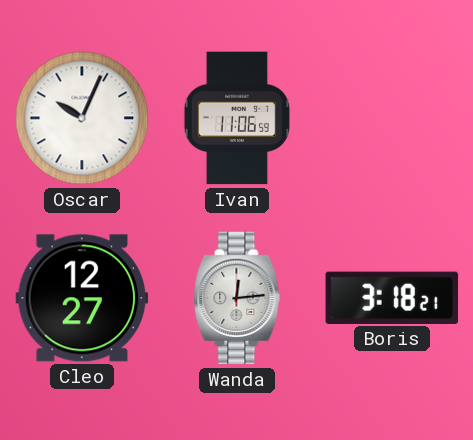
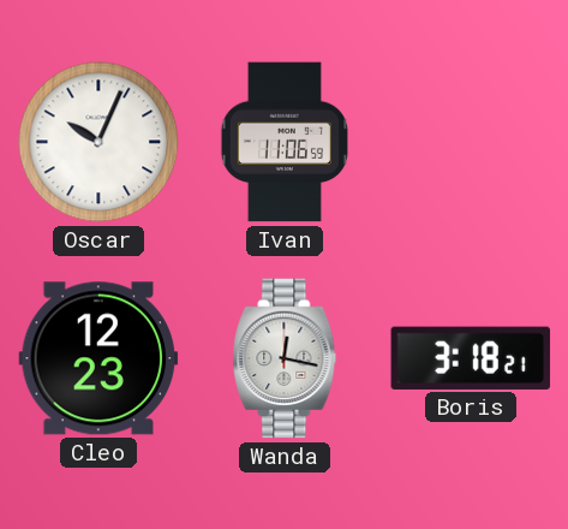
Cleo: 12:27 -> 12:23
Wanda: 12:14 -> 12:17
